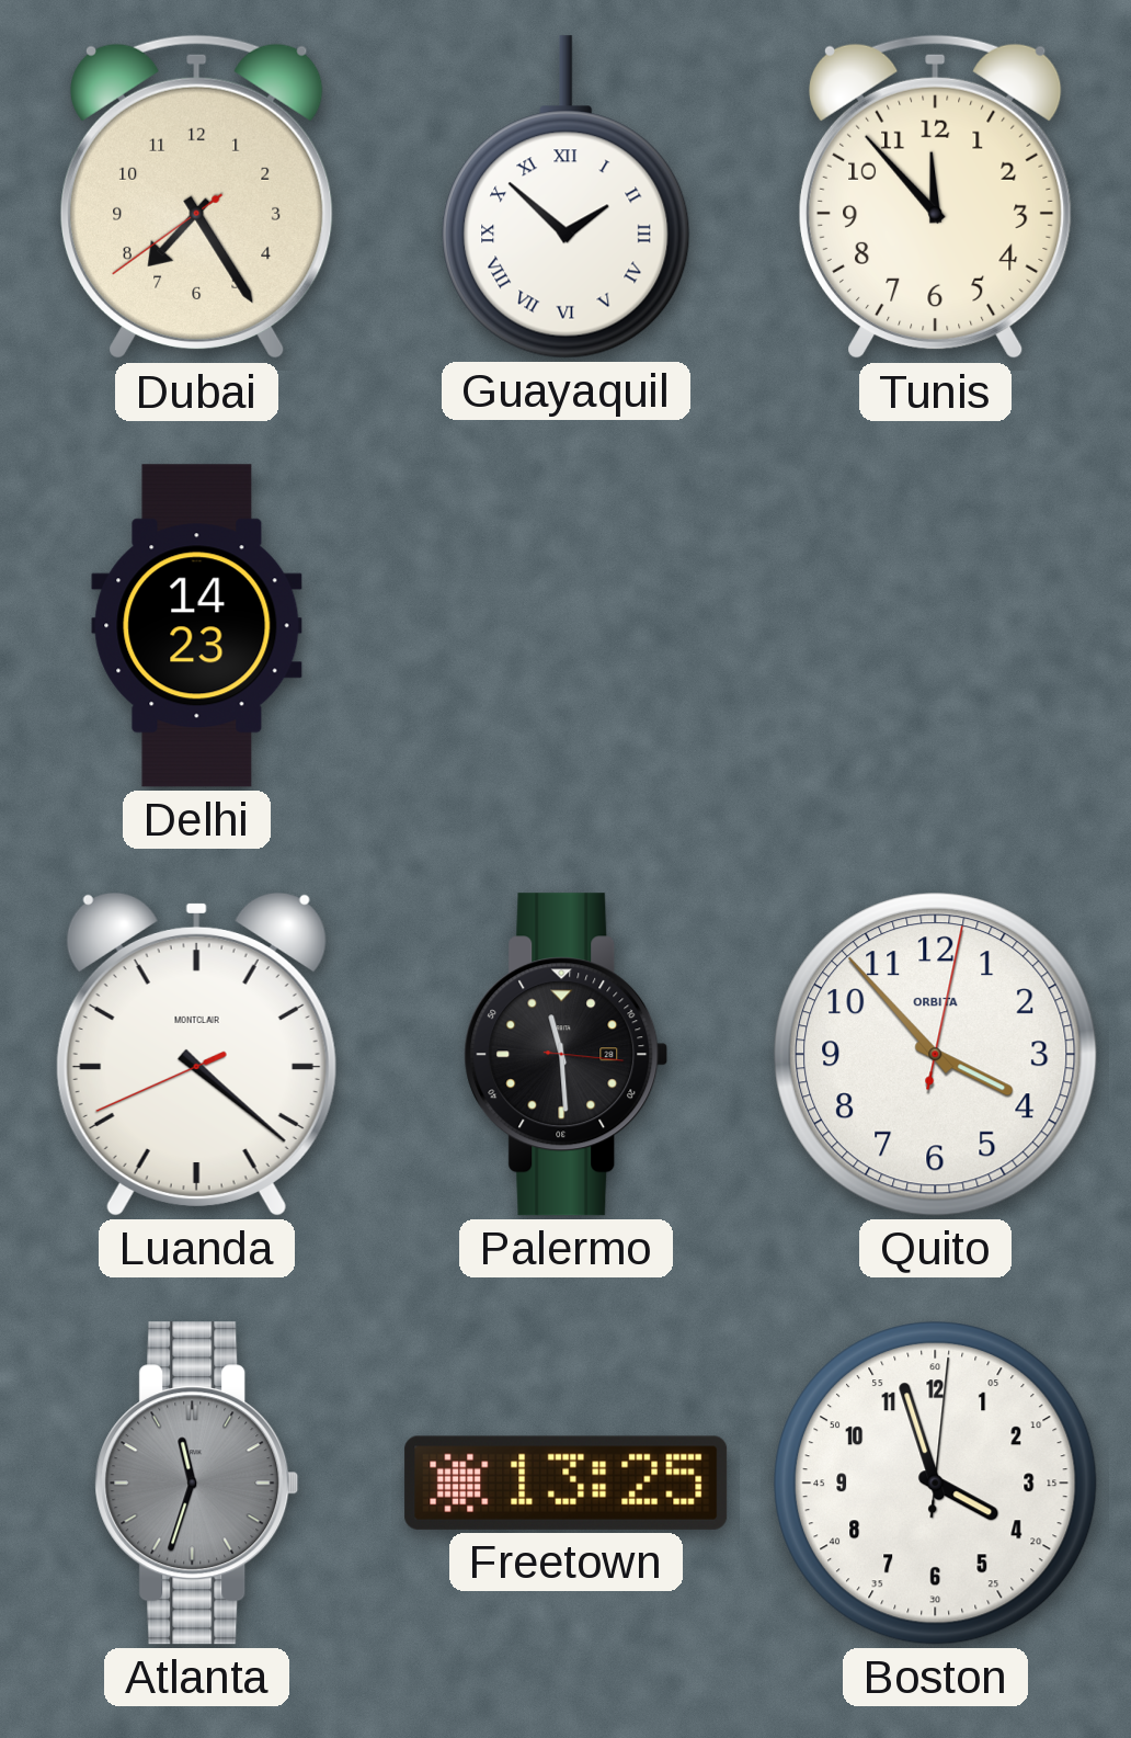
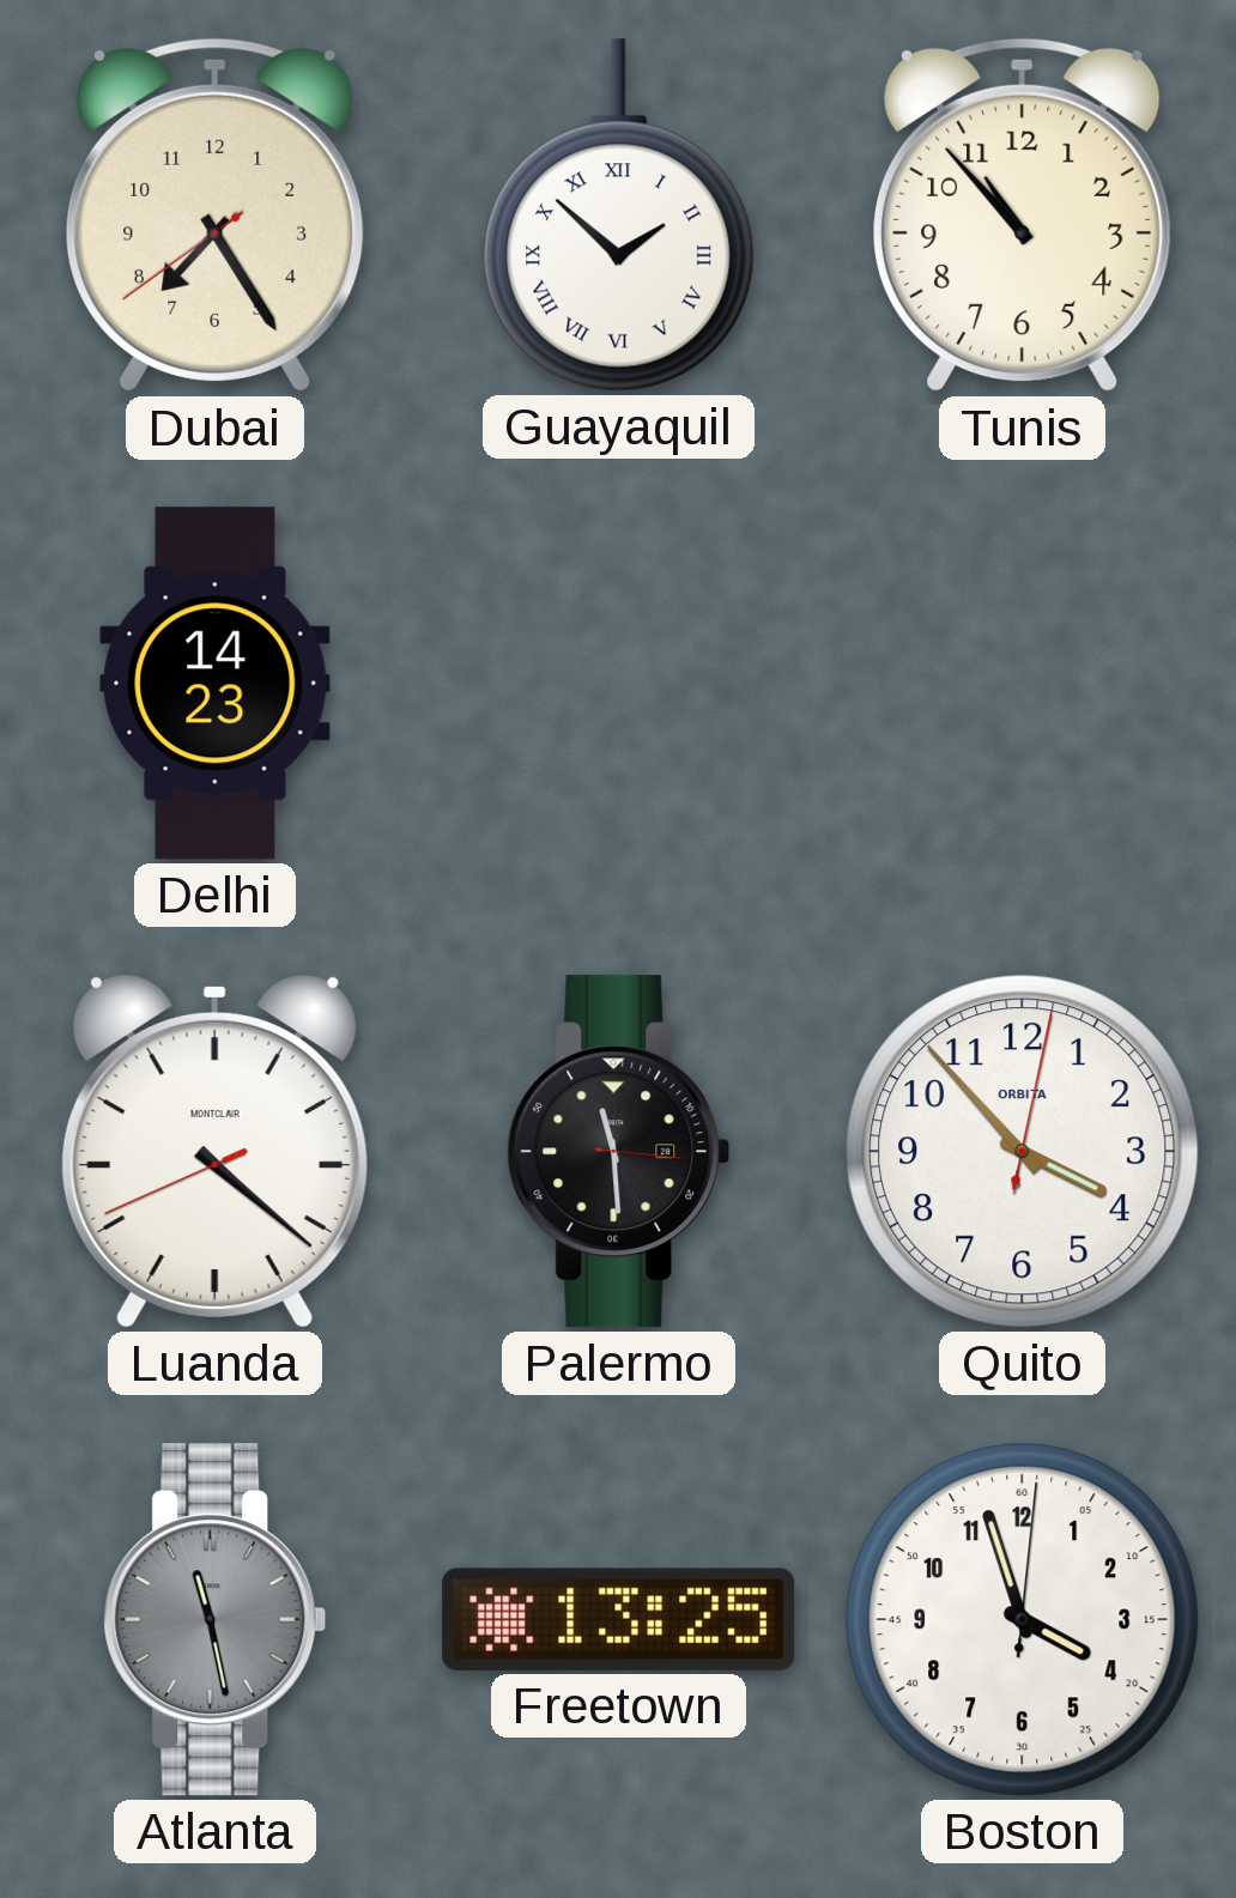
Tunis: 11:53 -> 10:53
Atlanta: 11:33 -> 11:28
